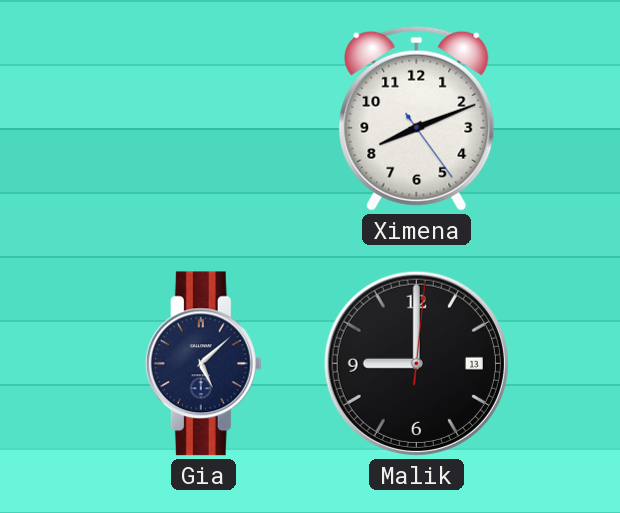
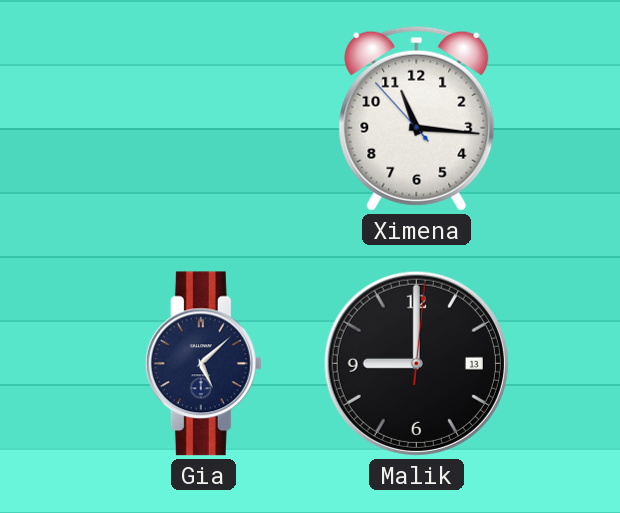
Ximena: 8:11 -> 11:15
